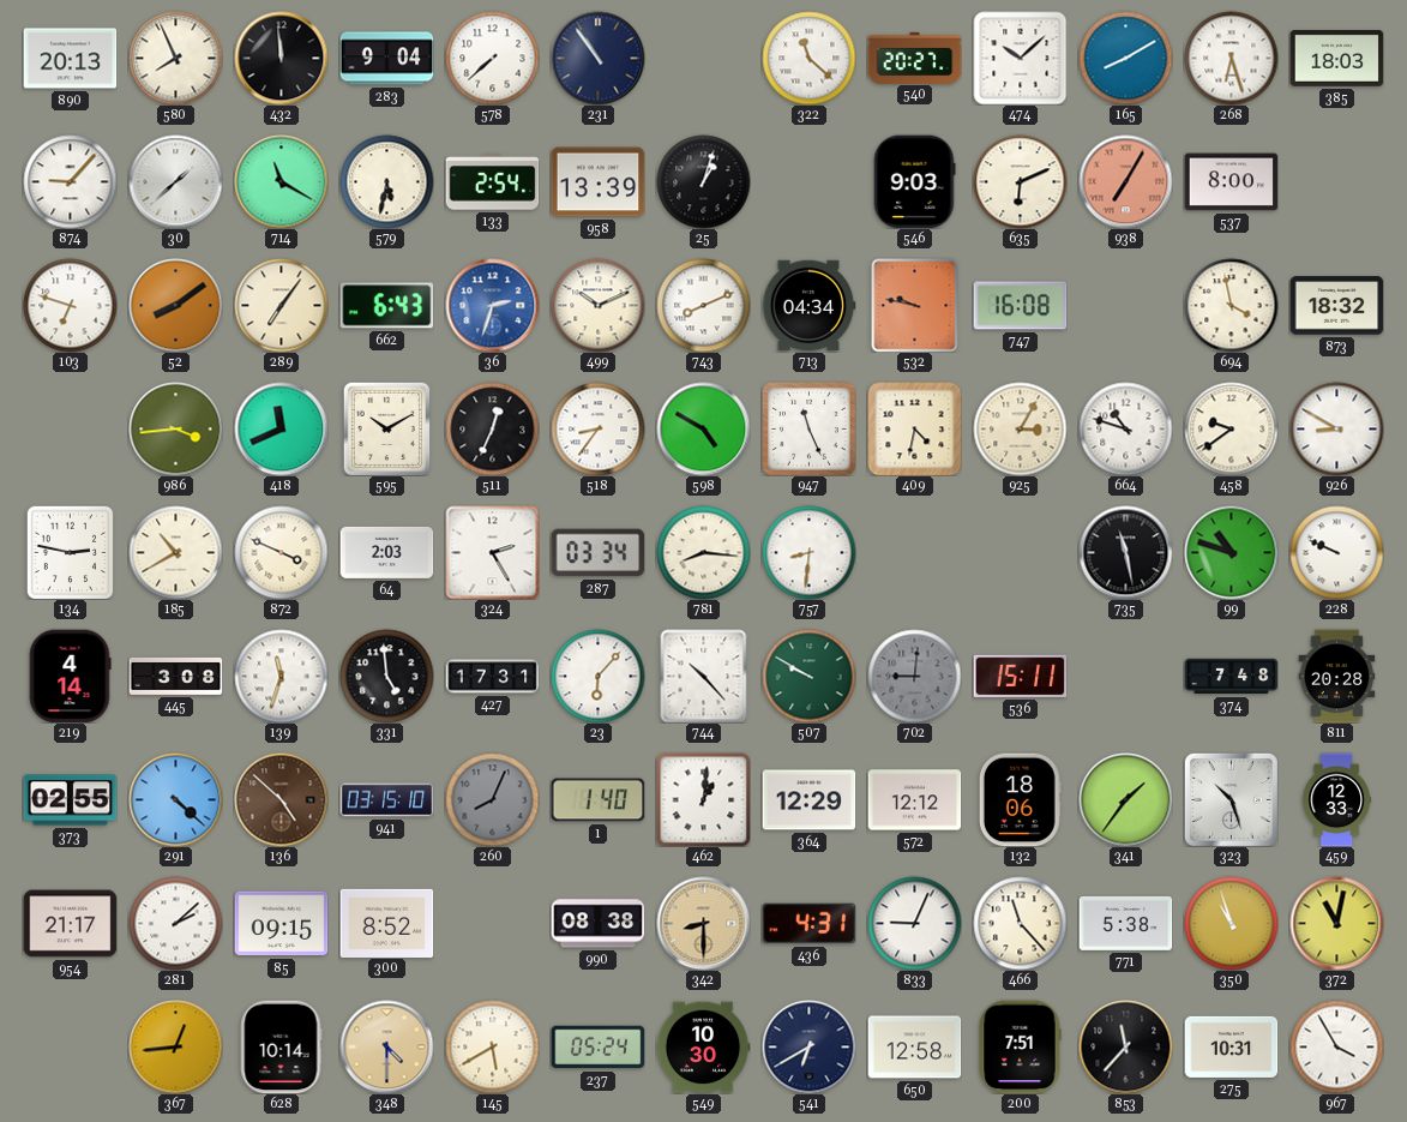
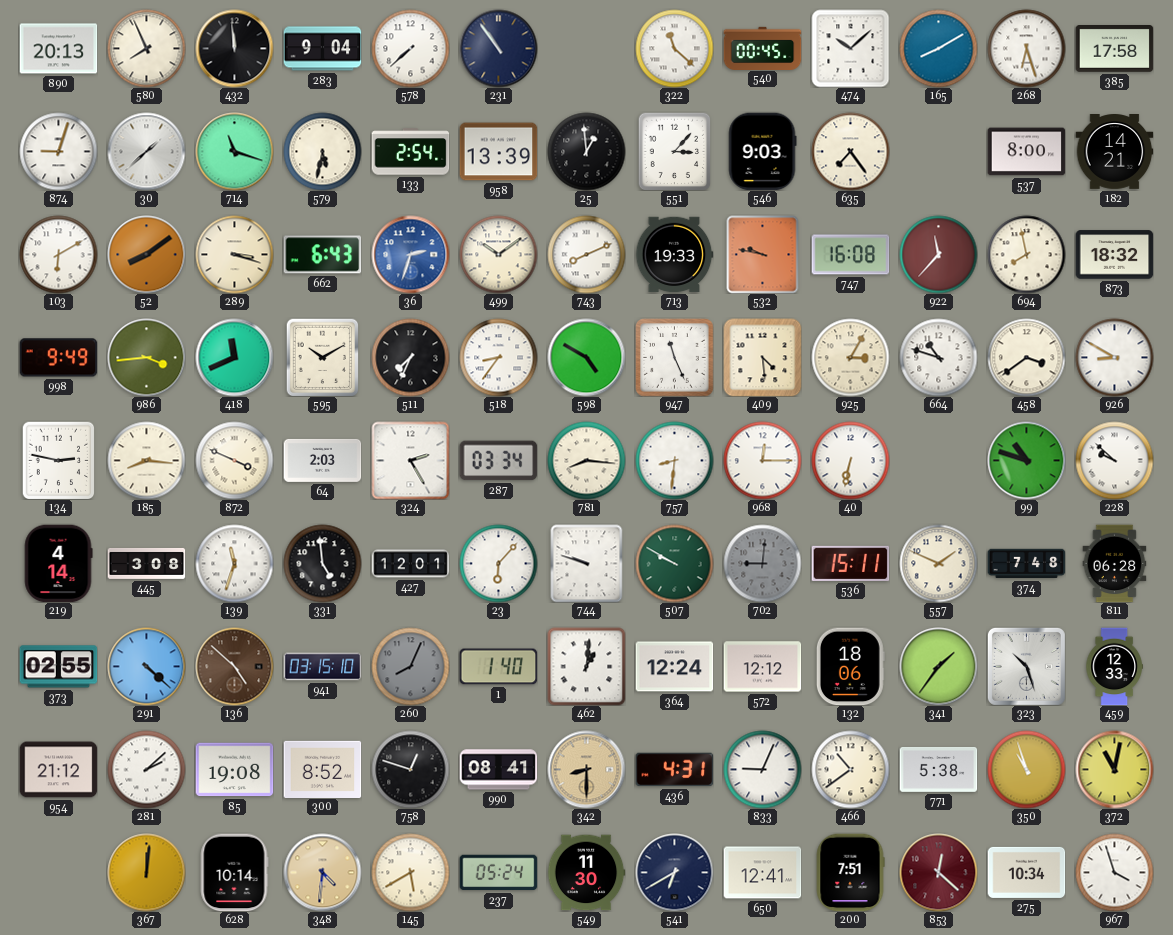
540: 20:27 -> 00:45
385: 18:03 -> 17:58
874: 9:07 -> 9:03
714: 11:20 -> 11:18
25: 1:03 -> 12:59
551: none -> 3:07
635: 6:11 -> 7:24
938: 7:05 -> none
182: none -> 14:21
103: 6:48 -> 6:10
289: 7:06 -> 3:18
499: 10:11 -> 10:09
713: 04:34 -> 19:33
922: none -> 11:37
694: 3:58 -> 7:58
998: none -> 9:49
511: 12:34 -> 7:34
409: 4:32 -> 4:29
458: 9:39 -> 3:39
185: 10:40 -> 8:16
968: none -> 12:15
40: none -> 6:32
735: 11:28 -> none
228: 9:49 -> 9:52
427: 17:31 -> 12:01
744: 10:23 -> 9:48
557: none -> 1:49
811: 20:28 -> 06:28
364: 12:29 -> 12:24
954: 21:17 -> 21:12
85: 09:15 -> 19:08
758: none -> 12:48
990: 08:38 -> 08:41
466: 11:23 -> 10:39
367: 12:44 -> 12:01
348: 4:30 -> 4:31
549: 10:30 -> 11:30
650: 12:58 -> 12:41
853: 11:37 -> 12:22
853 dial: black -> burgundy
275: 10:31 -> 10:34
967: 3:55 -> 3:57
